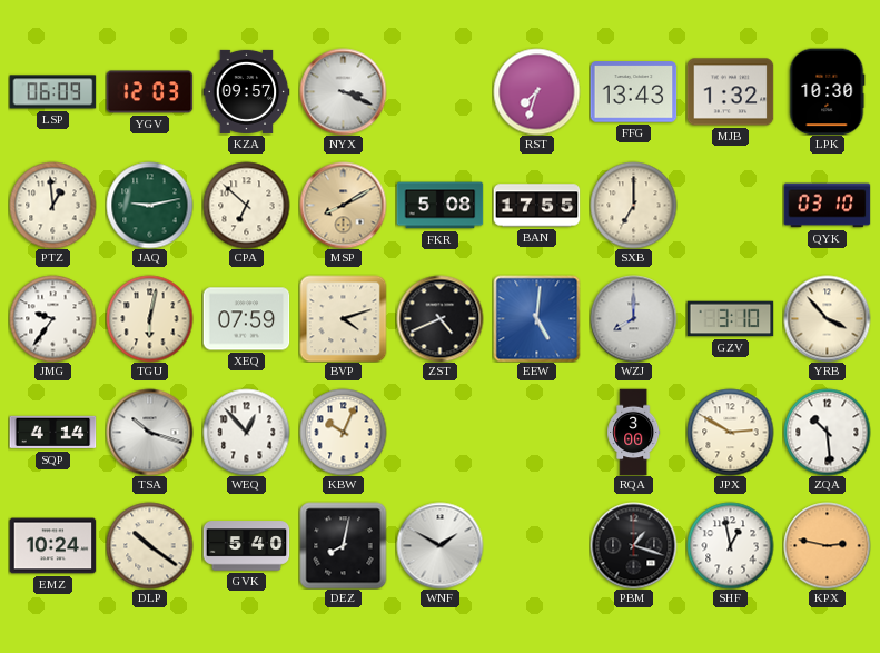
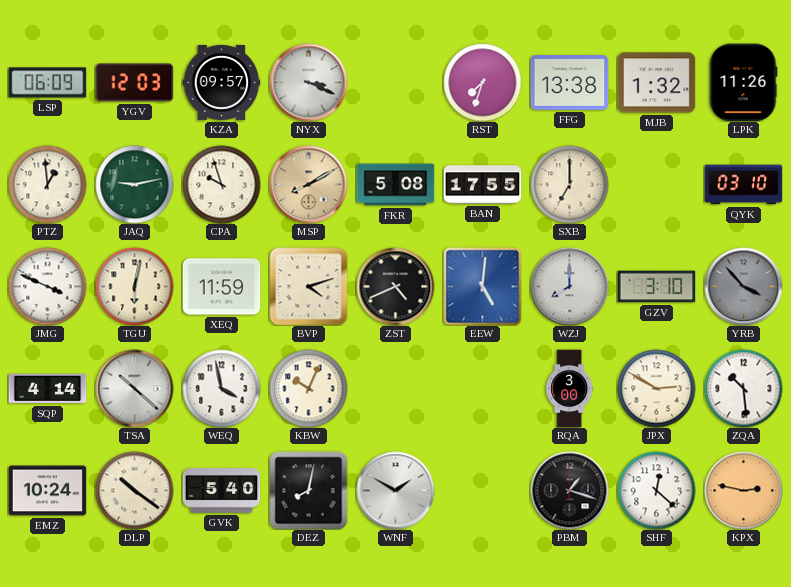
FFG: 13:43 -> 13:38
LPK: 10:30 -> 11:26
CPA: 6:52 -> 9:57
JMG: 9:36 -> 3:49
XEQ: 07:59 -> 11:59
YRB dial: cream -> grey
TSA: 10:18 -> 10:22
WEQ: 12:53 -> 3:58
SHF: 12:58 -> 12:22
